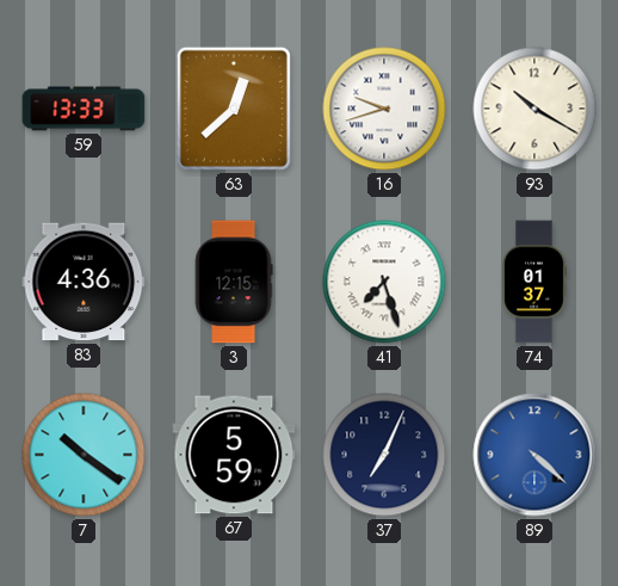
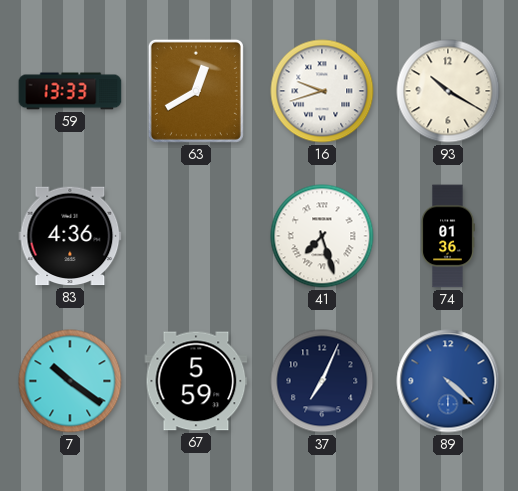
63: 12:38 -> 12:40
3: 12:15 -> none
74: 01:37 -> 01:36
